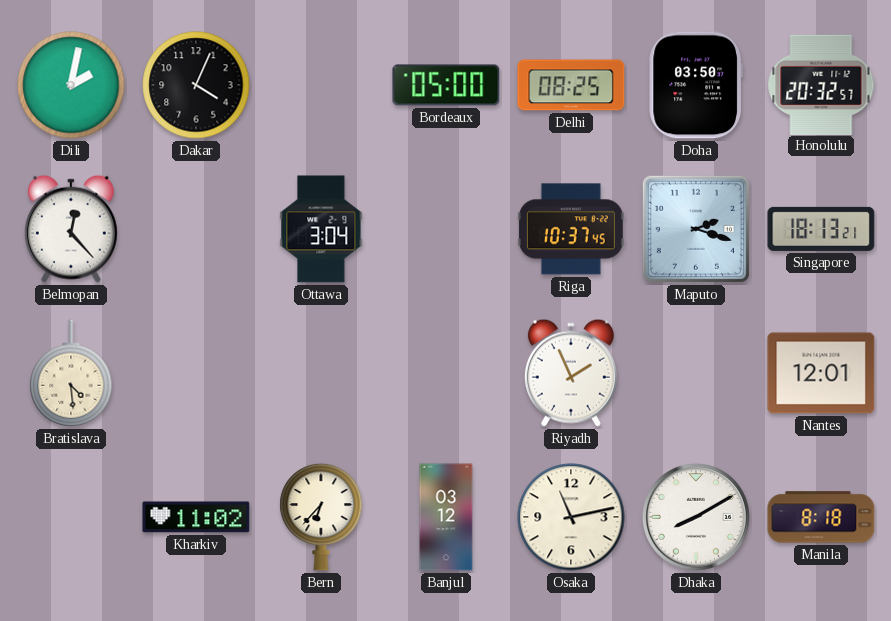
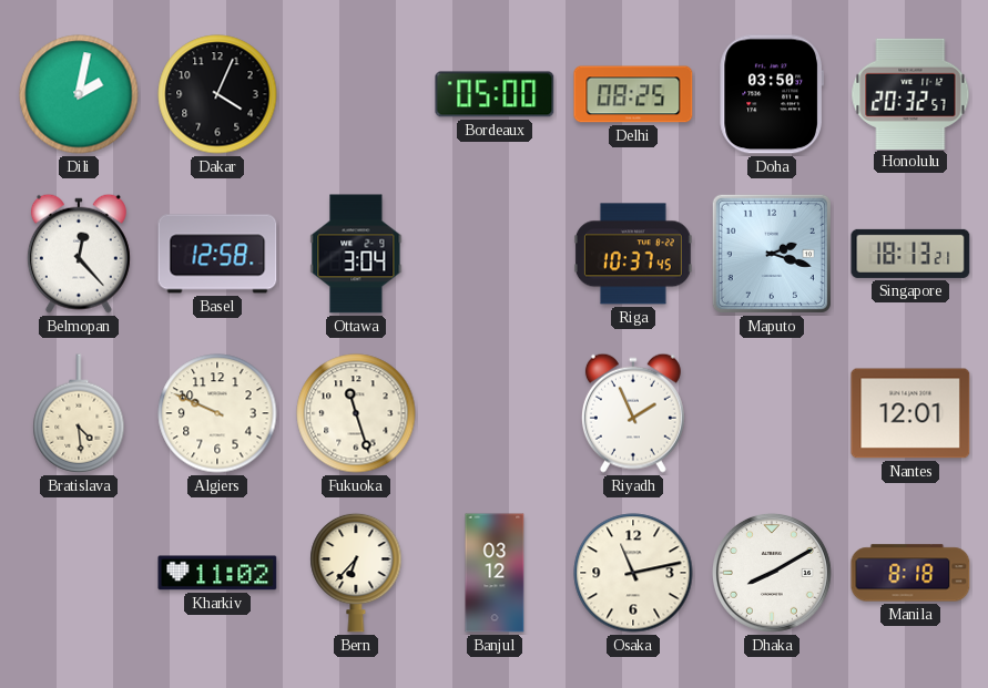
Basel: none -> 12:58
Algiers: none -> 9:49
Fukuoka: none -> 11:27
